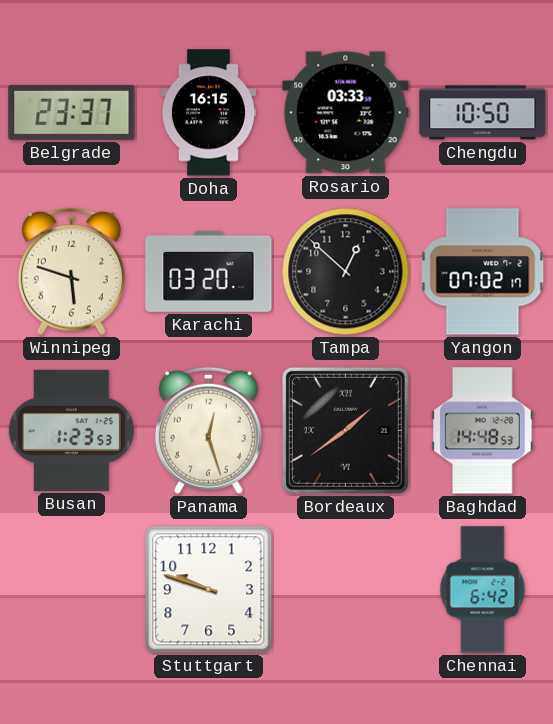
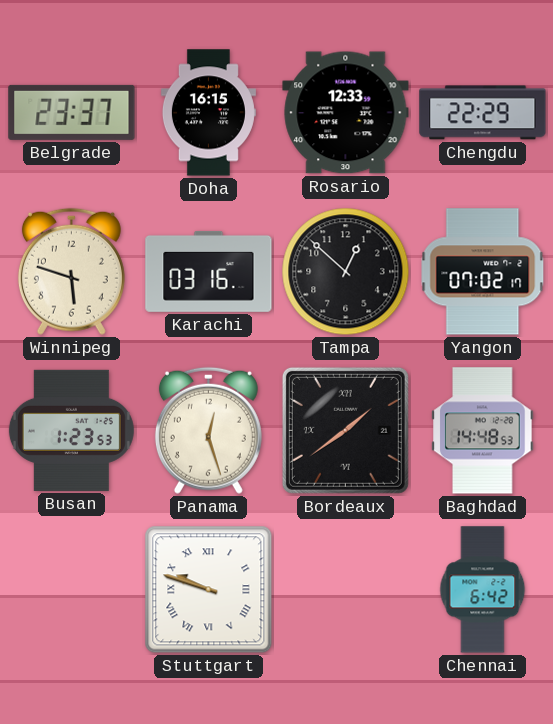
Rosario: 03:33 -> 12:33
Chengdu: 10:50 -> 22:29
Karachi: 03:20 -> 03:16
Stuttgart numerals: Arabic -> Roman
